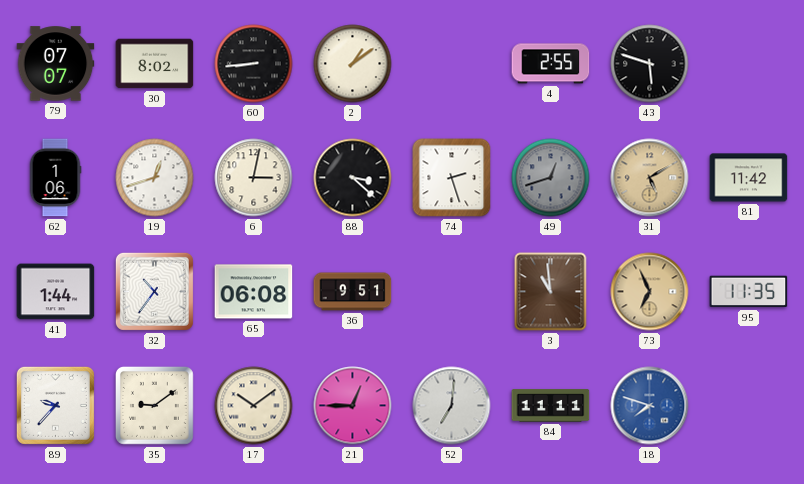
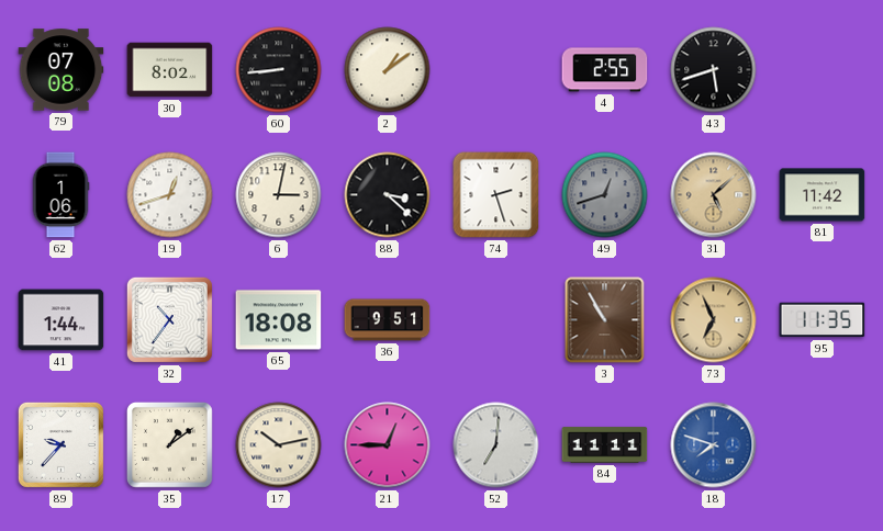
79: 07:07 -> 07:08
43: 5:48 -> 5:42
31: 5:10 -> 5:08
65: 06:08 -> 18:08
3: 10:59 -> 10:55
35: 9:09 -> 1:09
17: 10:09 -> 10:13
